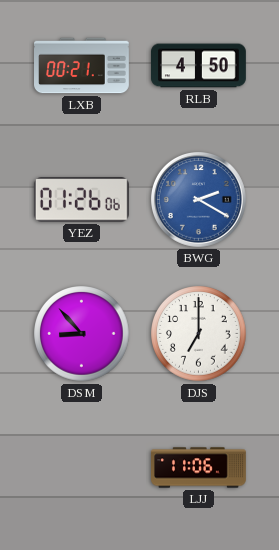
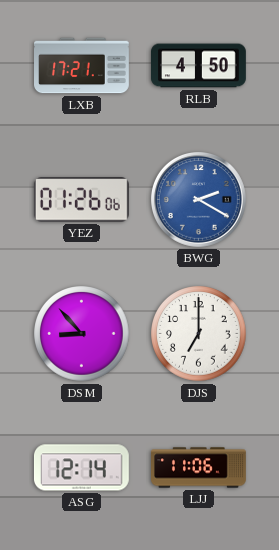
LXB: 00:21 -> 17:21
ASG: none -> 12:14
